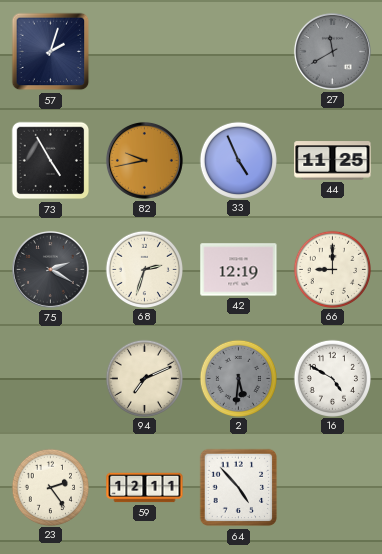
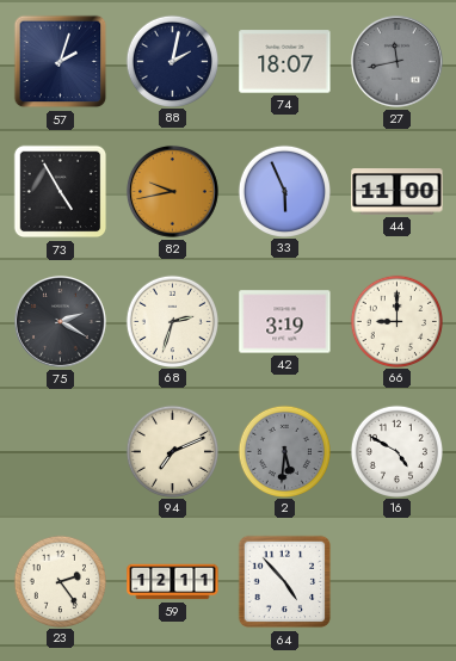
88: none -> 2:02
74: none -> 18:07
27: 11:40 -> 11:43
33: 4:56 -> 5:56
44: 11:25 -> 11:00
42: 12:19 -> 3:19
